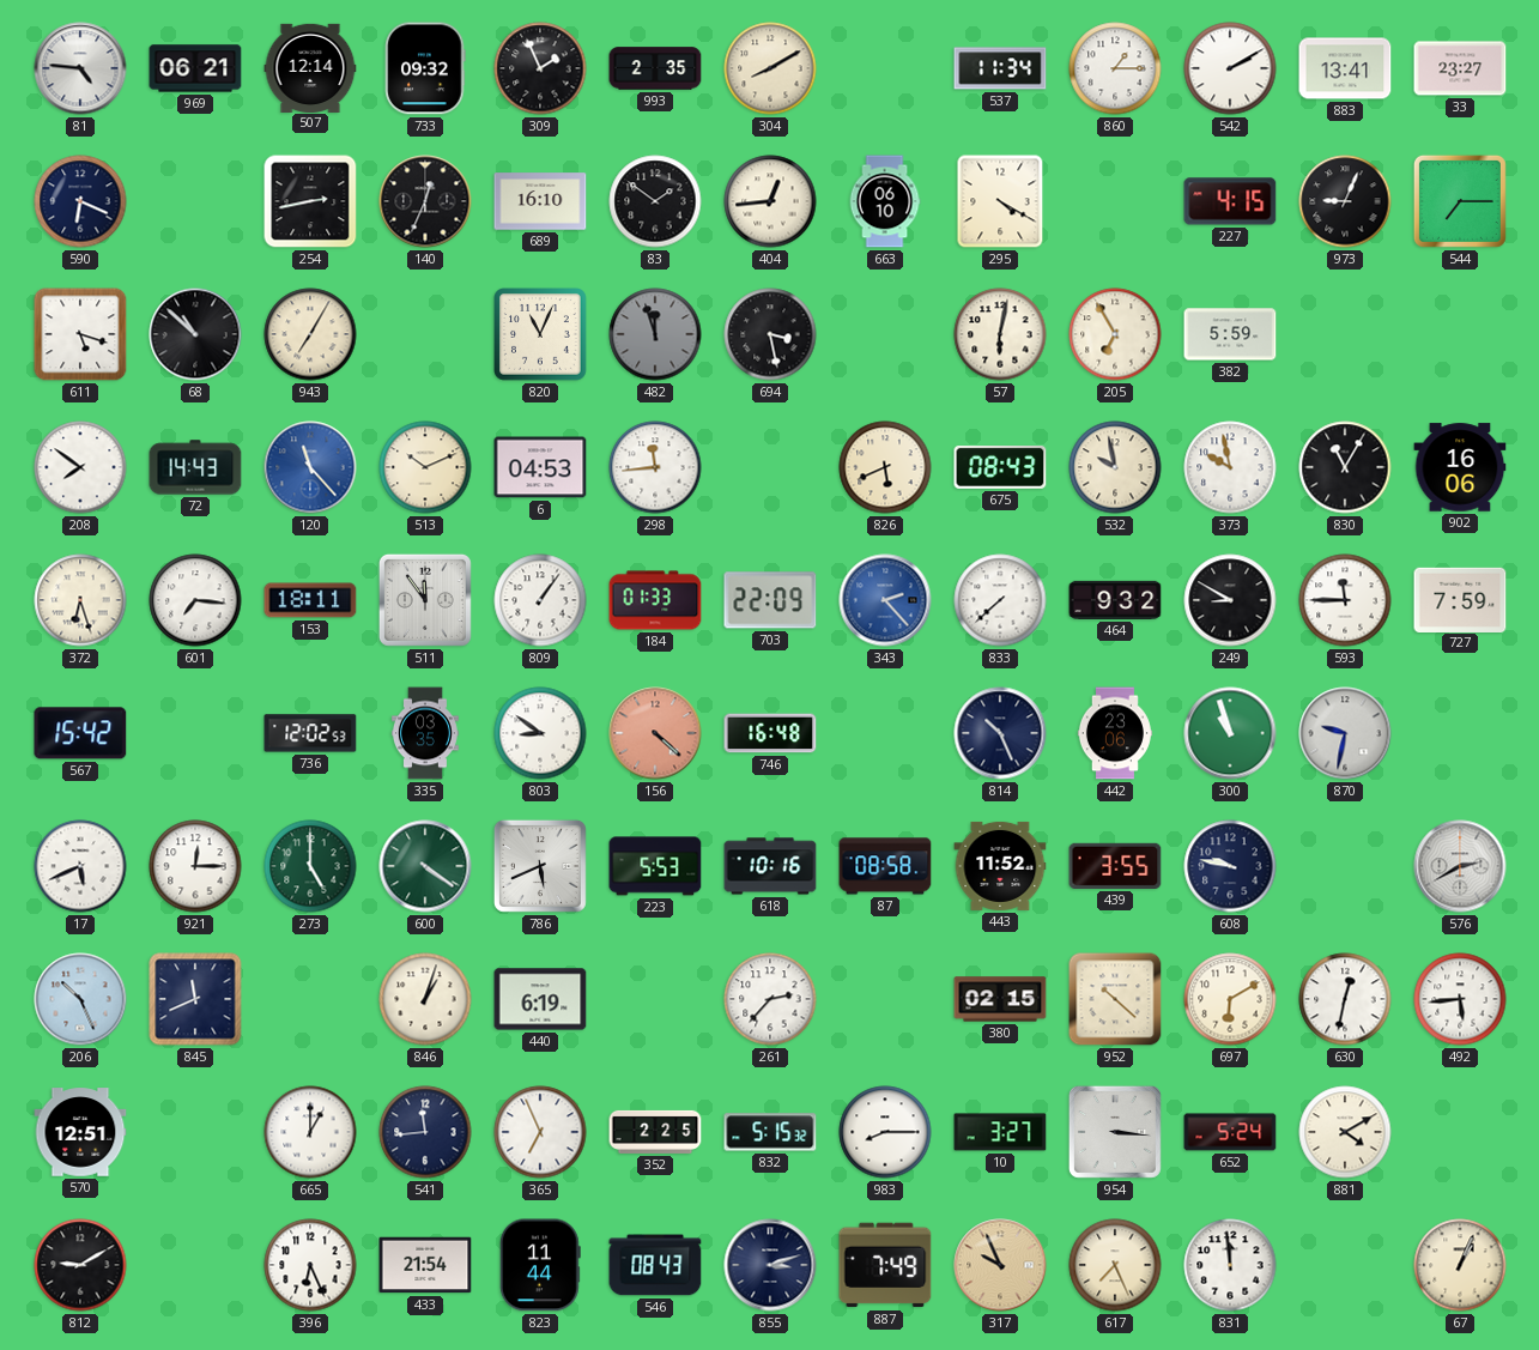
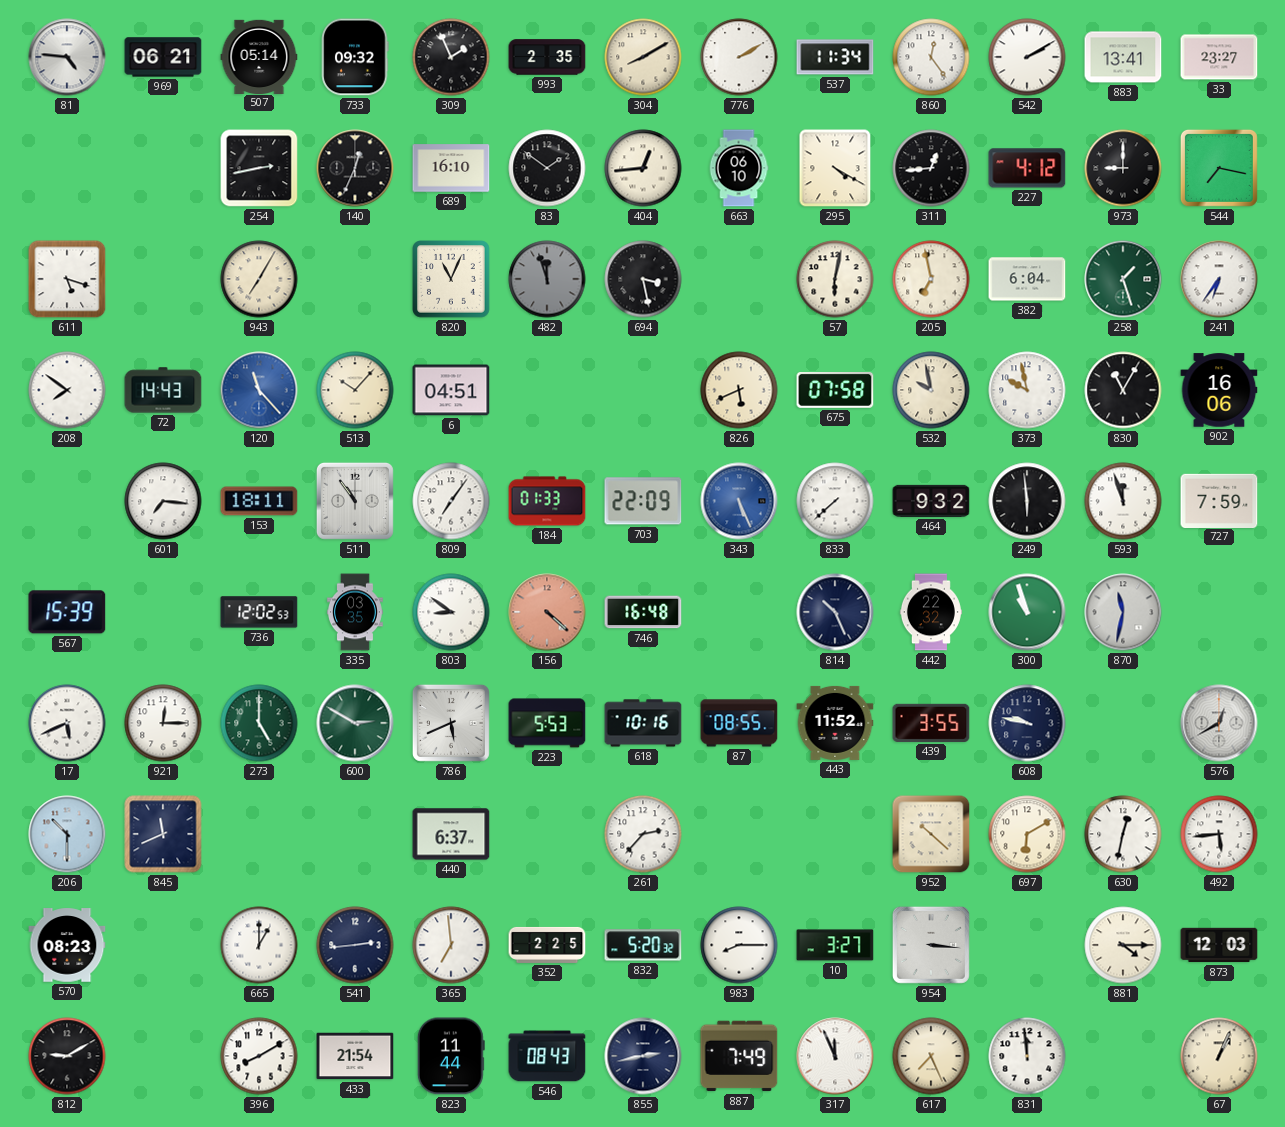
507: 12:14 -> 05:14
776: none -> 2:10
860: 1:15 -> 12:24
590: 6:19 -> none
311: none -> 12:44
227: 4:15 -> 4:12
973: 9:04 -> 9:00
544: 7:15 -> 7:17
68: 10:52 -> none
205: 6:55 -> 6:58
382: 5:59 -> 6:04
258: none -> 1:27
241: none -> 6:36
513: 10:11 -> 10:07
6: 04:53 -> 04:51
298: 11:44 -> none
675: 08:43 -> 07:58
372: 6:27 -> none
511: 11:54 -> 10:54
809: 1:06 -> 7:06
343: 2:23 -> 5:26
249: 8:50 -> 5:59
593: 11:45 -> 11:57
567: 15:42 -> 15:39
442: 23:06 -> 22:32
870: 9:32 -> 11:32
600: 4:21 -> 2:50
87: 08:58 -> 08:55
576: 2:40 -> 12:40
206: 10:26 -> 10:30
846: 1:03 -> none
440: 6:19 -> 6:37
380: 02:15 -> none
570: 12:51 -> 08:23
541: 11:44 -> 2:44
365: 6:56 -> 6:59
832: 5:15 -> 5:20
652: 5:24 -> none
881: 4:10 -> 4:15
873: none -> 12:03
396: 6:26 -> 8:10
855: 3:12 -> 2:43
317: 9:56 -> 11:56
317 dial: champagne -> white
